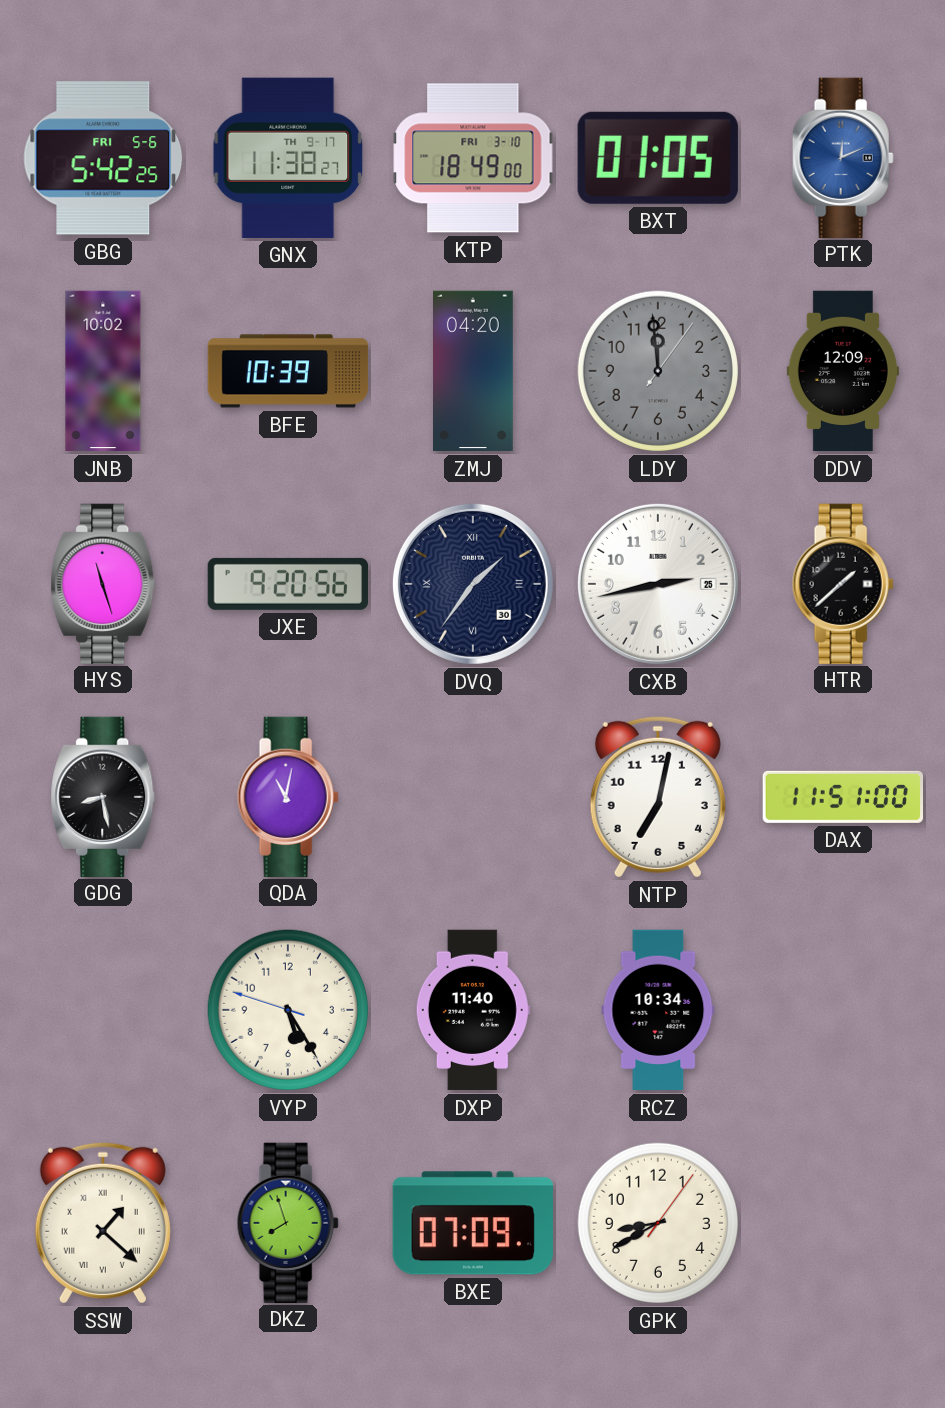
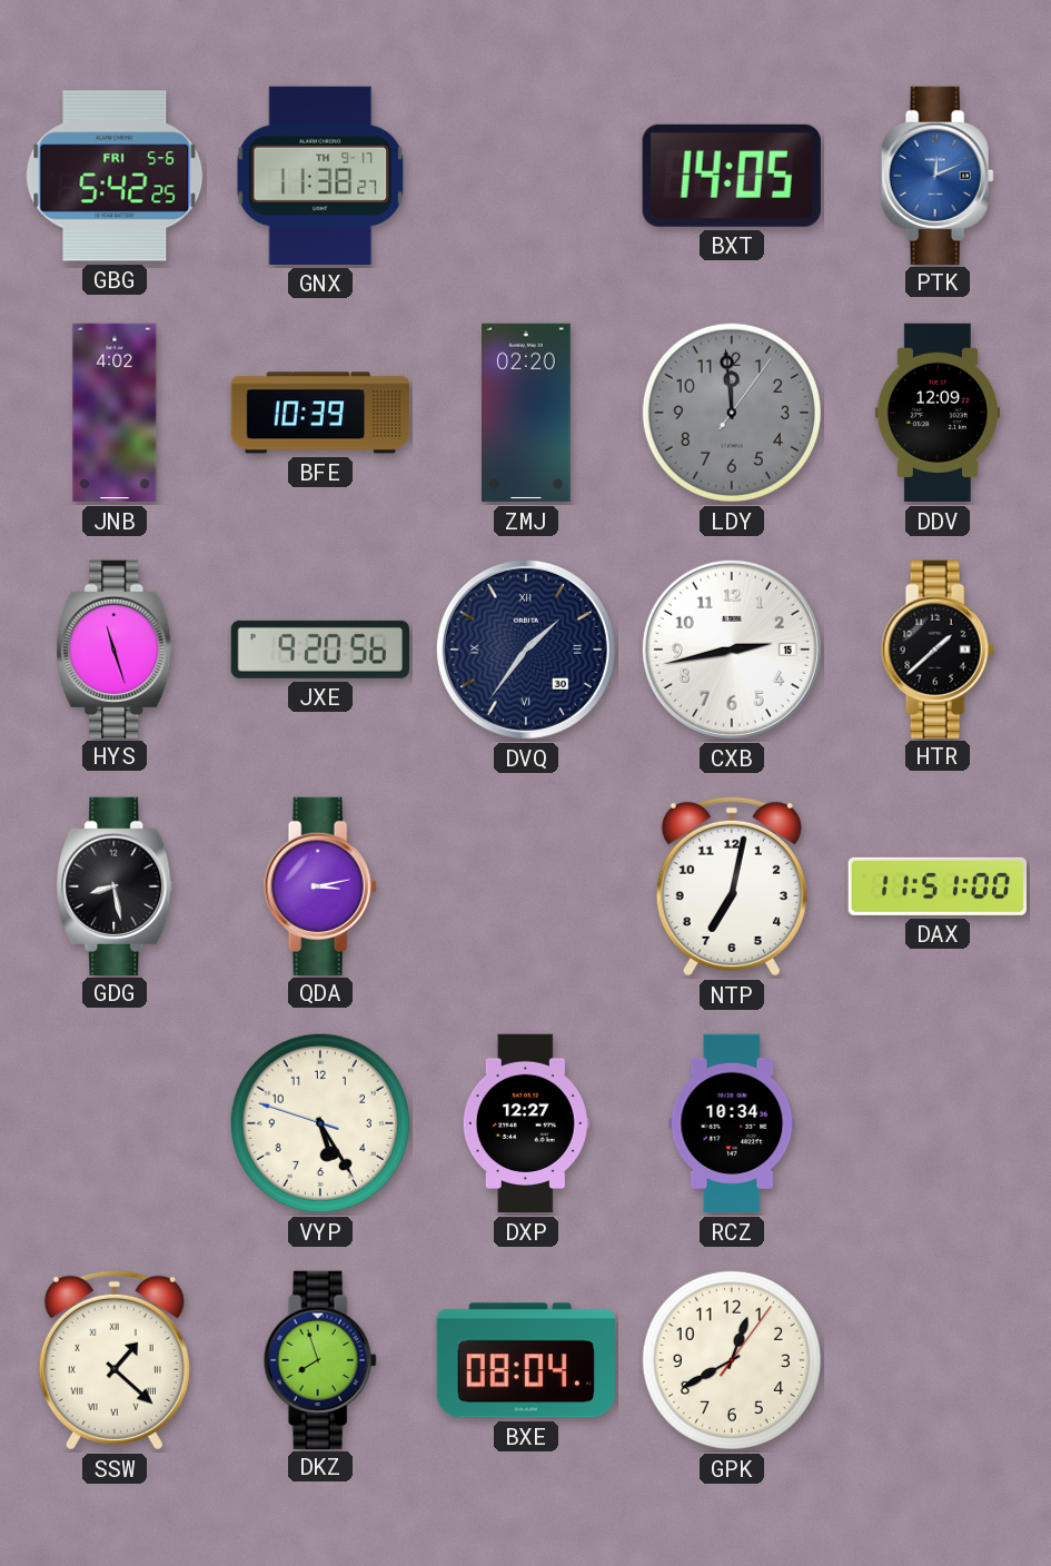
KTP: 18:49 -> none
BXT: 01:05 -> 14:05
JNB: 10:02 -> 4:02
ZMJ: 04:20 -> 02:20
CXB date: 25 -> 15
QDA: 11:02 -> 3:13
DXP: 11:40 -> 12:27
BXE: 07:09 -> 08:04
GPK: 8:40 -> 12:40
